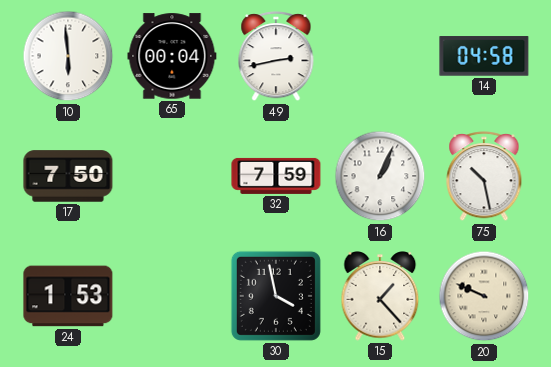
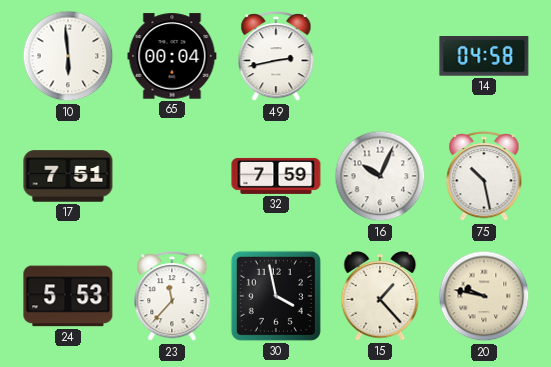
17: 7:50 -> 7:51
16: 1:04 -> 10:04
24: 1:53 -> 5:53
23: none -> 11:37
20: 9:49 -> 9:47
